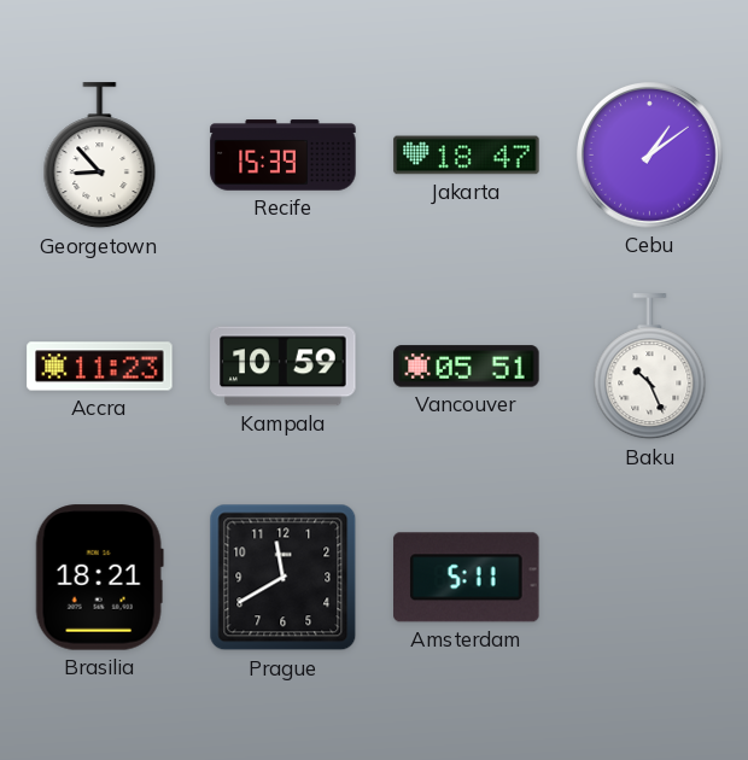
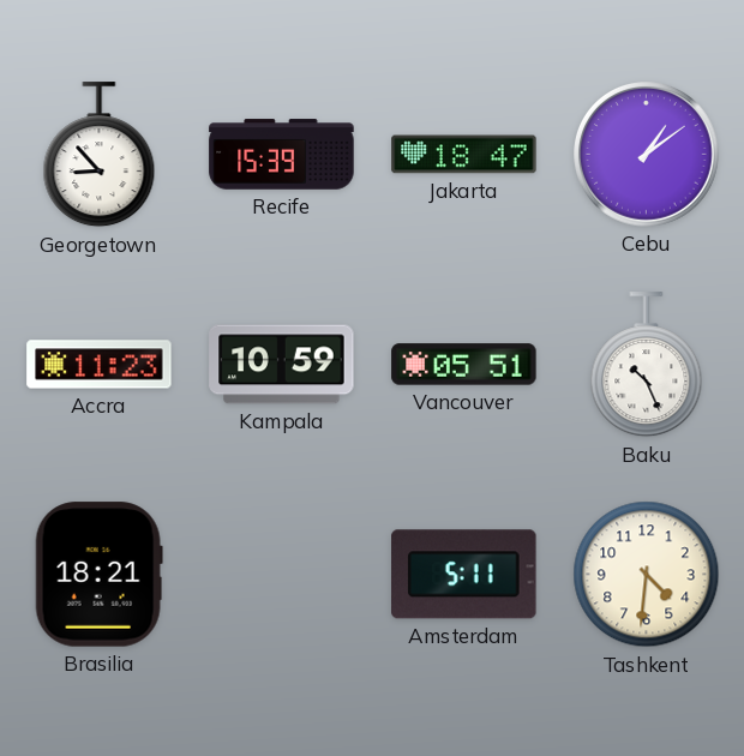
Prague: 11:40 -> none
Tashkent: none -> 4:31
